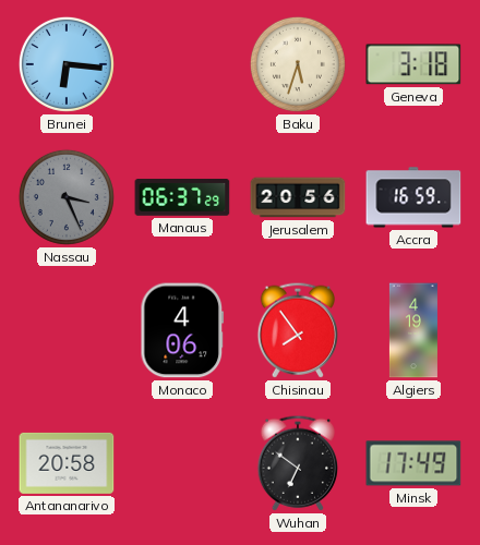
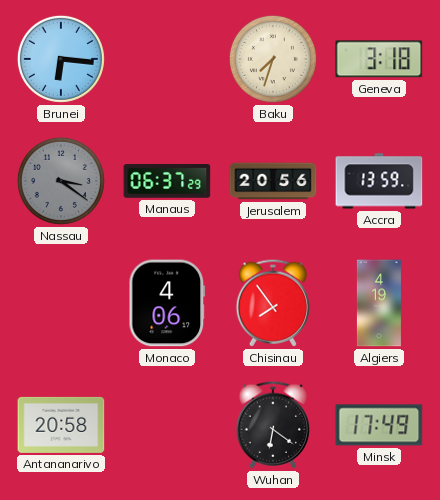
Baku: 5:33 -> 7:33
Nassau: 3:26 -> 3:21
Accra: 16:59 -> 13:59
Wuhan: 6:51 -> 6:21
